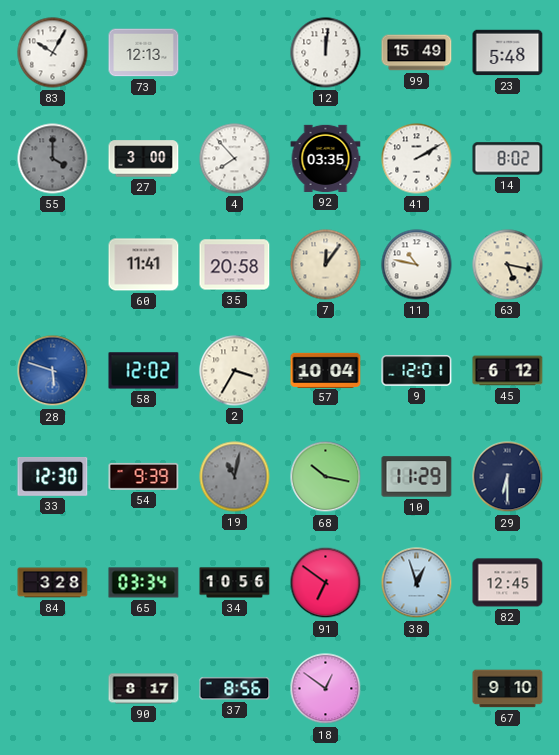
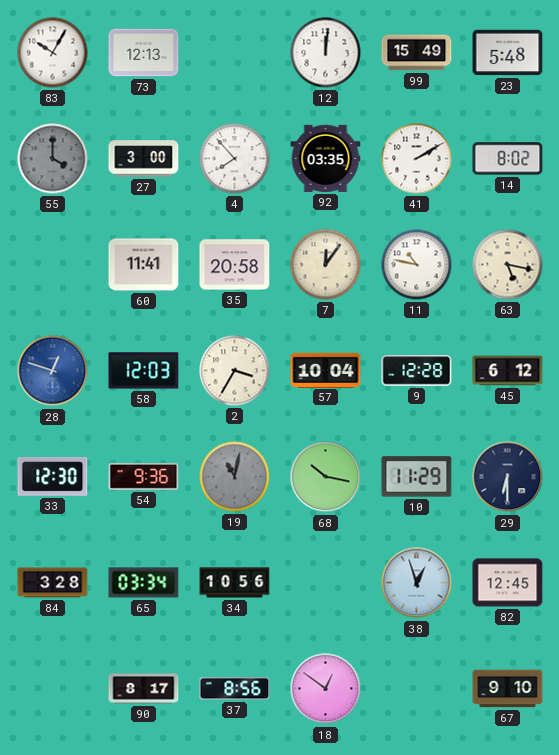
28: 5:48 -> 12:48
58: 12:02 -> 12:03
9: 12:01 -> 12:28
54: 9:39 -> 9:36
91: 6:51 -> none
